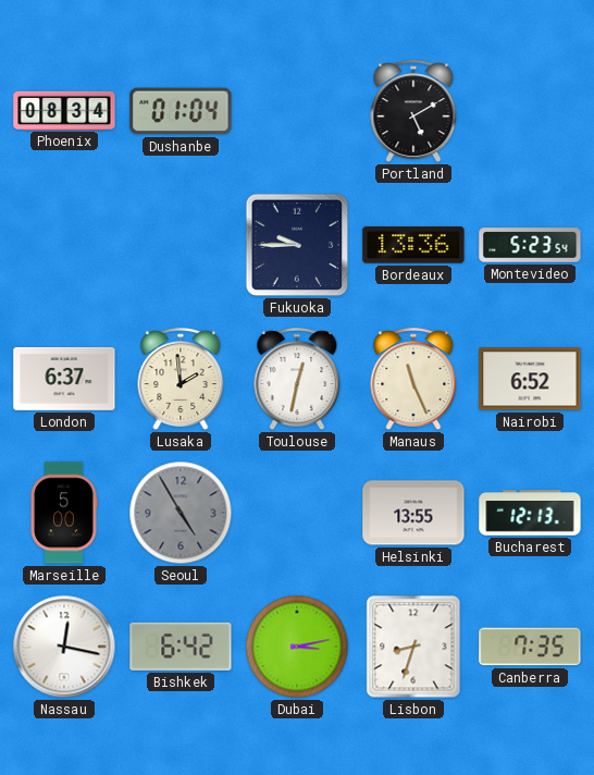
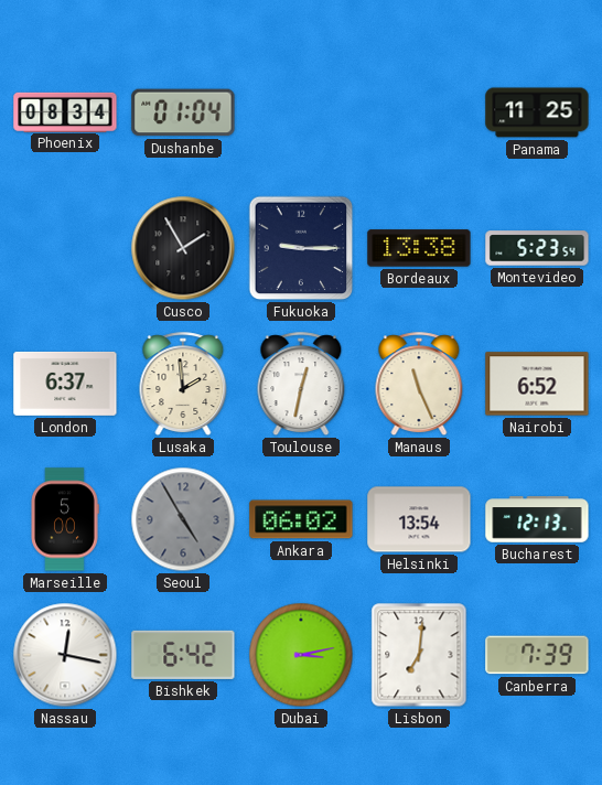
Portland: 5:10 -> none
Panama: none -> 11:25
Cusco: none -> 1:55
Fukuoka: 9:45 -> 9:15
Bordeaux: 13:36 -> 13:38
Ankara: none -> 06:02
Helsinki: 13:55 -> 13:54
Lisbon: 8:33 -> 7:01
Canberra: 7:35 -> 7:39
